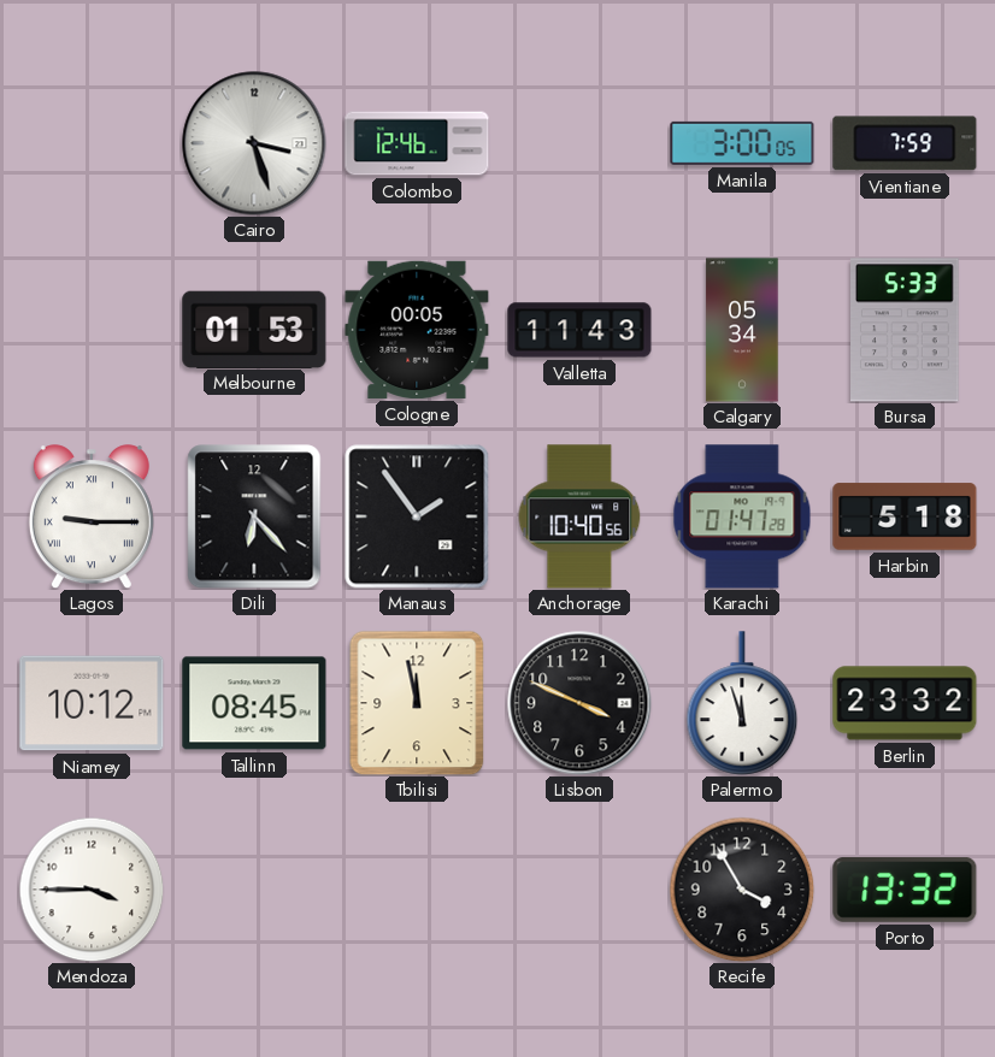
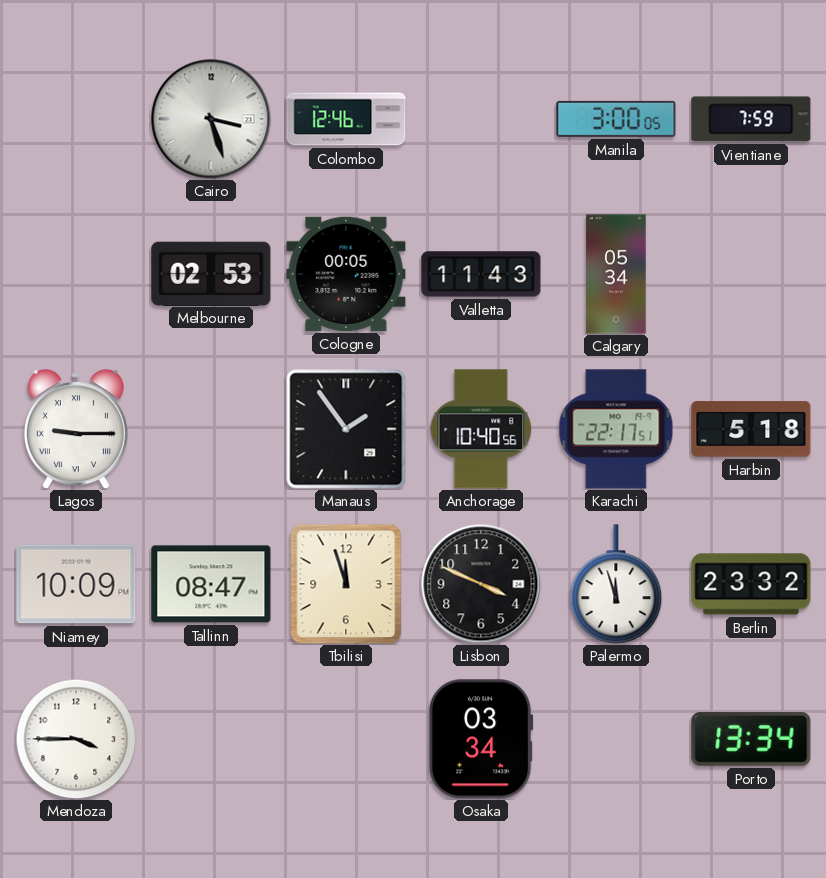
Melbourne: 01:53 -> 02:53
Bursa: 5:33 -> none
Dili: 6:23 -> none
Karachi: 01:47 -> 22:17
Niamey: 10:12 -> 10:09
Tallinn: 08:45 -> 08:47
Tbilisi: 11:58 -> 11:57
Osaka: none -> 03:34
Recife: 3:55 -> none
Porto: 13:32 -> 13:34
